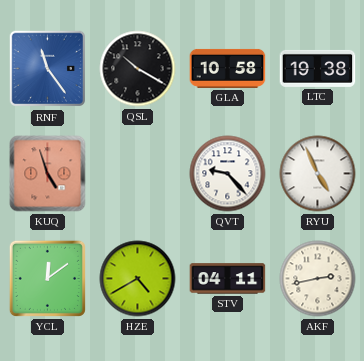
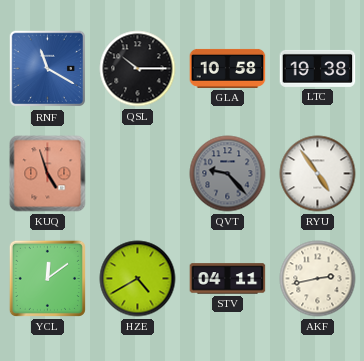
RNF: 11:24 -> 11:20
QSL: 10:20 -> 10:15
QVT dial: white -> grey
RYU: 4:56 -> 4:54
